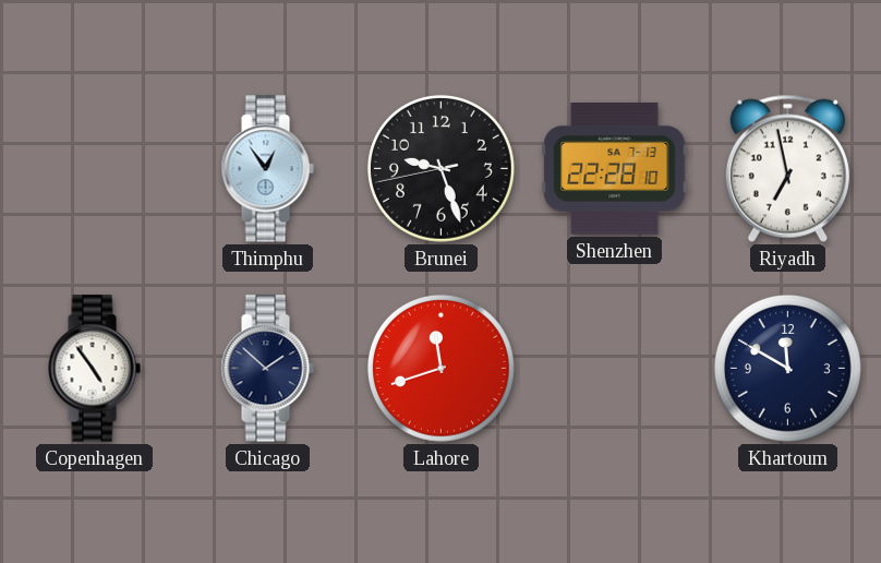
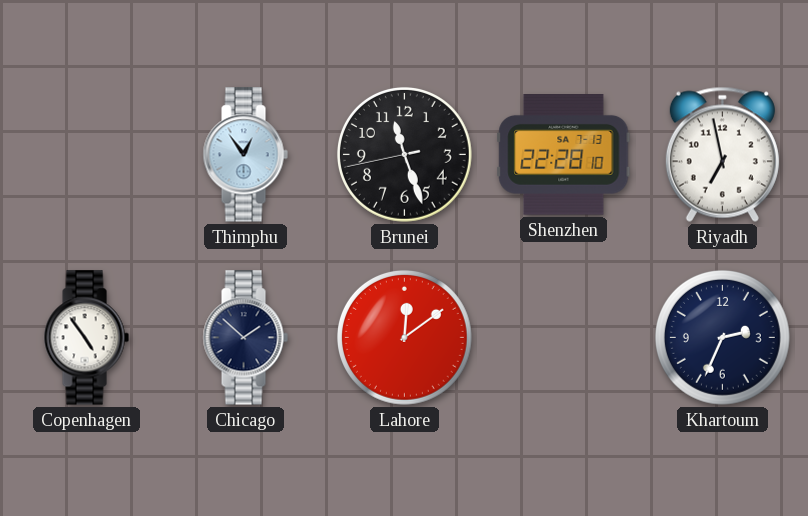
Brunei: 9:26 -> 11:26
Lahore: 11:42 -> 12:09
Khartoum: 11:50 -> 2:34
